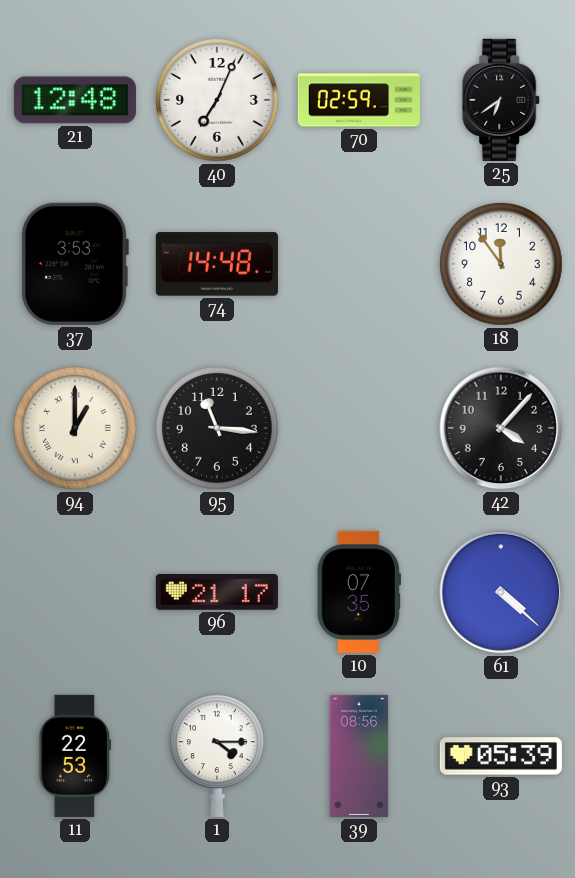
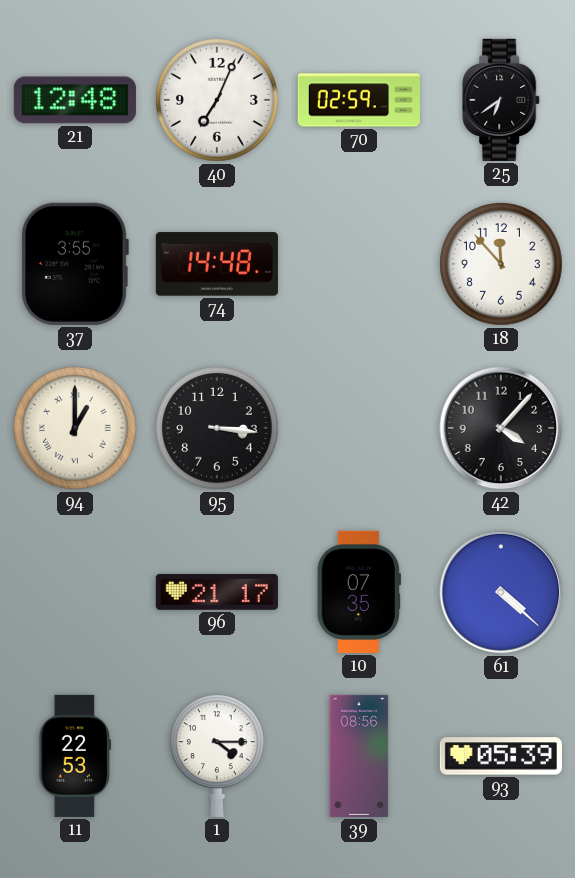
37: 3:53 -> 3:55
18: 11:54 -> 11:53
95: 11:16 -> 3:16
